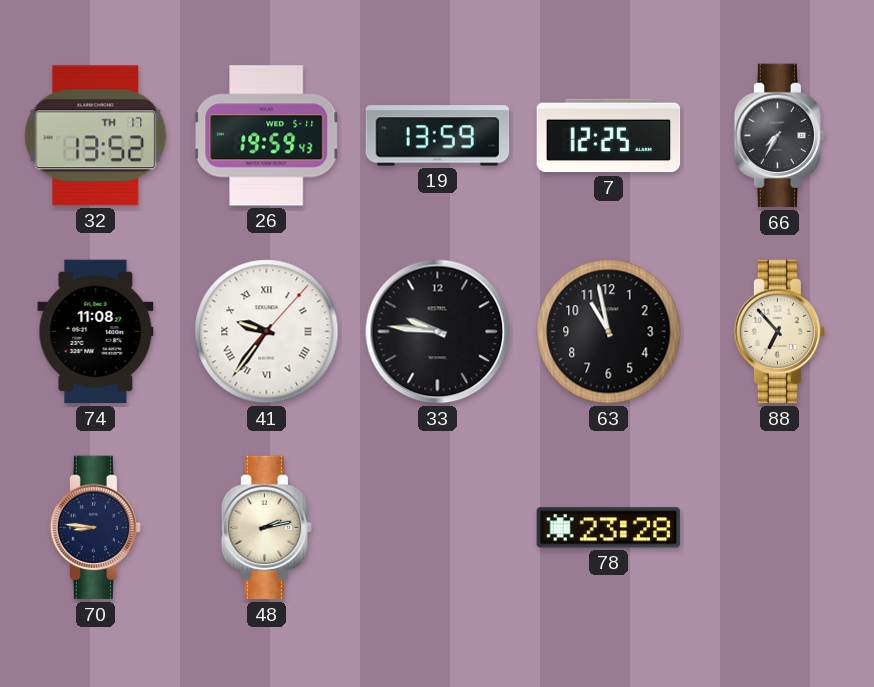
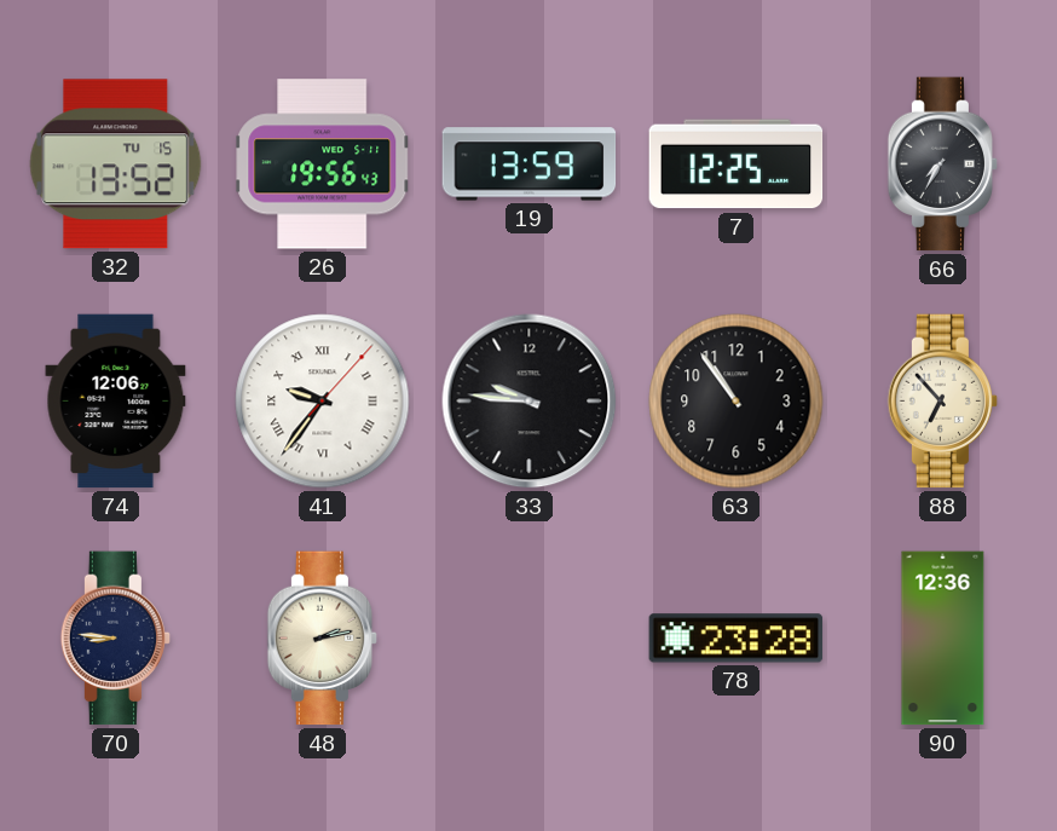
32 date: TH 17 -> TU 15
26: 19:59 -> 19:56
74: 11:08 -> 12:06
63: 10:58 -> 10:54
90: none -> 12:36
